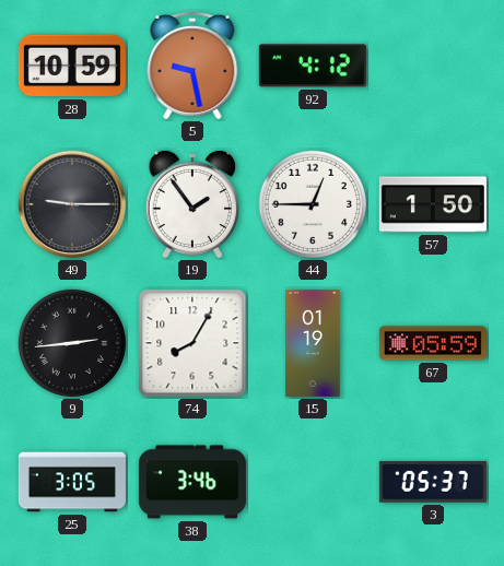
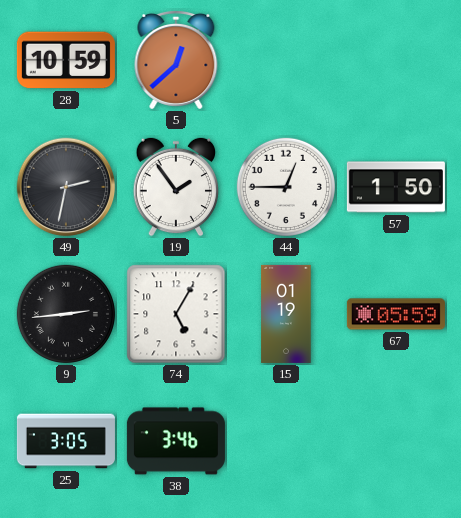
5: 9:28 -> 12:38
92: 4:12 -> none
49: 9:15 -> 2:32
74: 8:05 -> 5:05
3: 05:37 -> none
